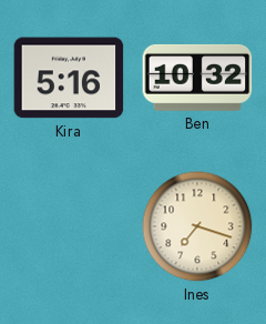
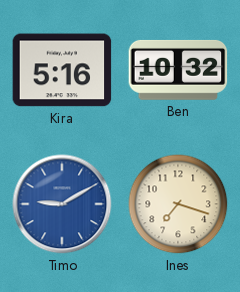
Timo: none -> 9:10
